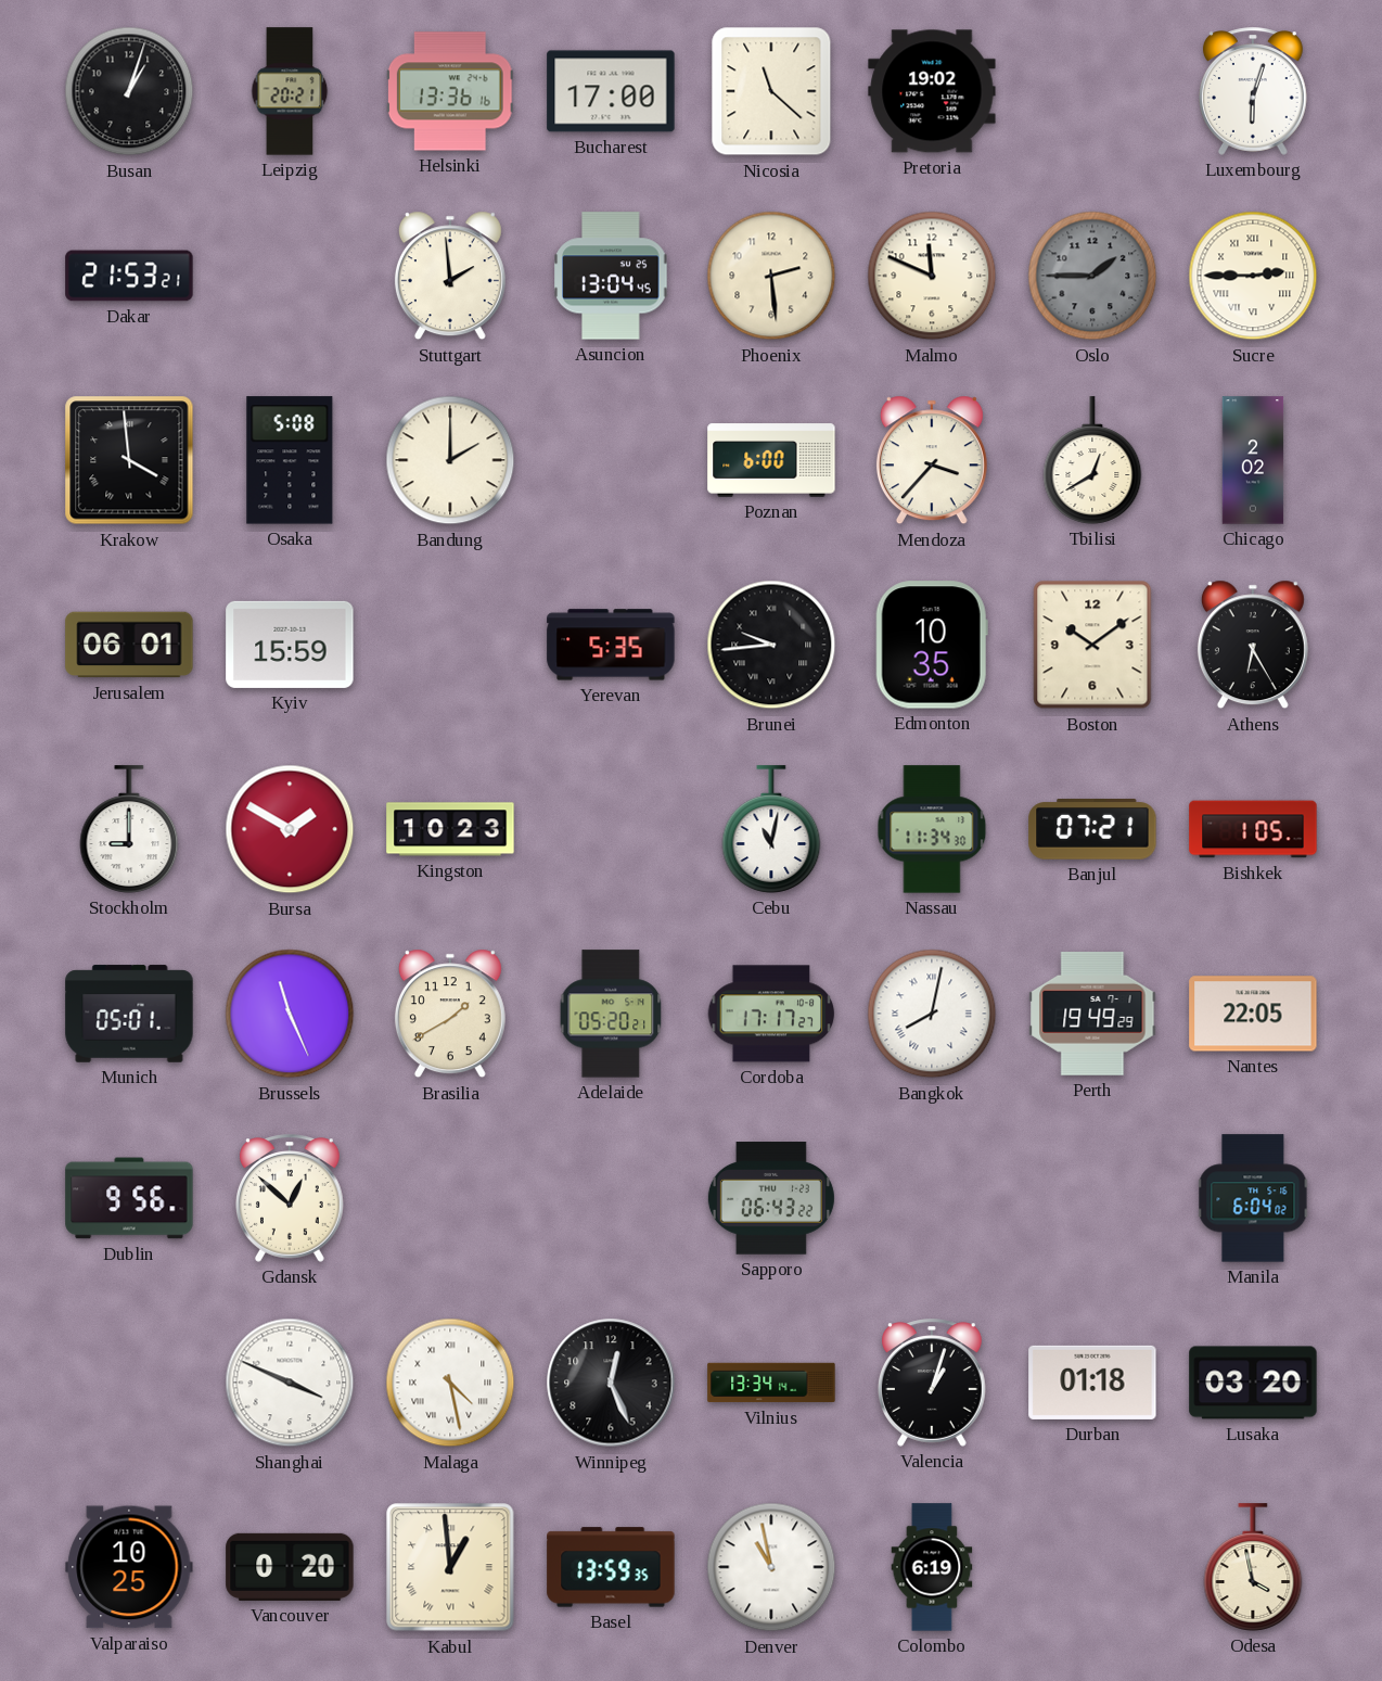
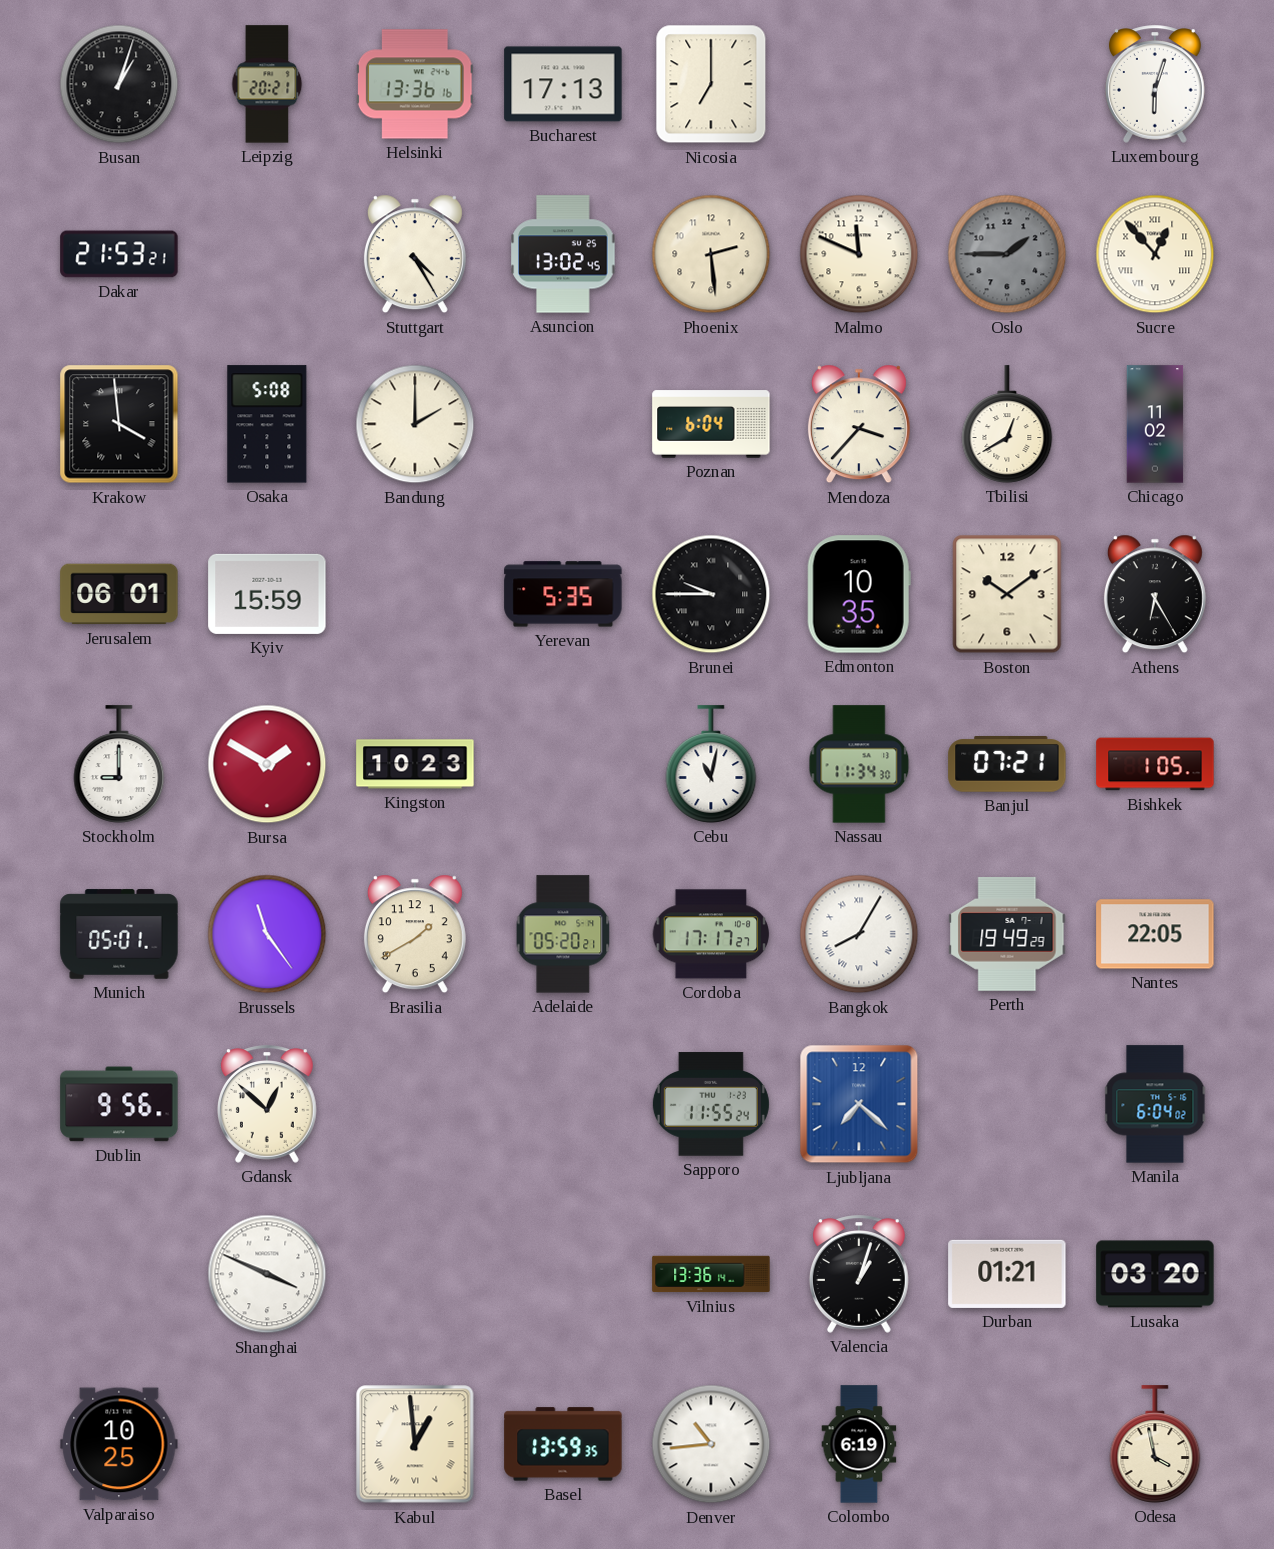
Bucharest: 17:00 -> 17:13
Nicosia: 11:22 -> 7:00
Pretoria: 19:02 -> none
Stuttgart: 1:59 -> 4:25
Asuncion: 13:04 -> 13:02
Sucre: 2:45 -> 12:53
Poznan: 6:00 -> 6:04
Chicago: 2:02 -> 11:02
Brunei: 9:44 -> 9:45
Brussels: 11:26 -> 11:24
Bangkok: 8:02 -> 8:05
Sapporo: 06:43 -> 11:55
Ljubljana: none -> 7:22
Malaga: 4:28 -> none
Winnipeg: 12:26 -> none
Vilnius: 13:34 -> 13:36
Durban: 01:18 -> 01:21
Vancouver: 0:20 -> none
Denver: 10:58 -> 10:44
